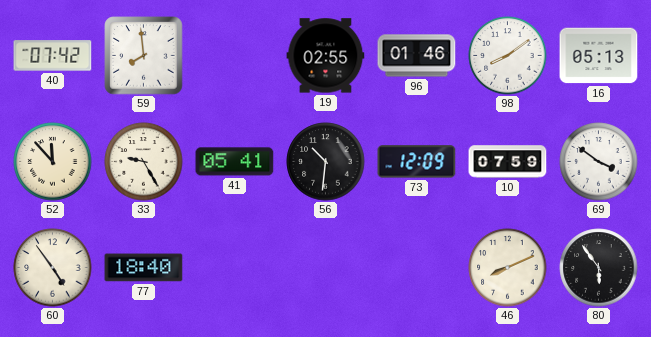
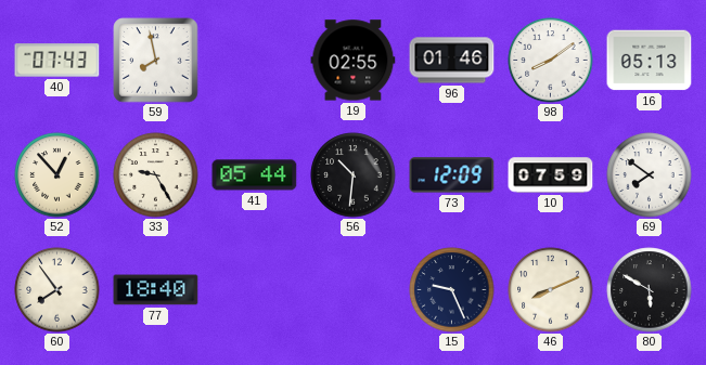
40: 07:42 -> 07:43
59: 7:59 -> 7:58
52: 11:53 -> 12:53
41: 05:41 -> 05:44
69: 3:51 -> 7:51
60: 4:54 -> 7:54
15: none -> 9:26
80: 5:54 -> 5:50
